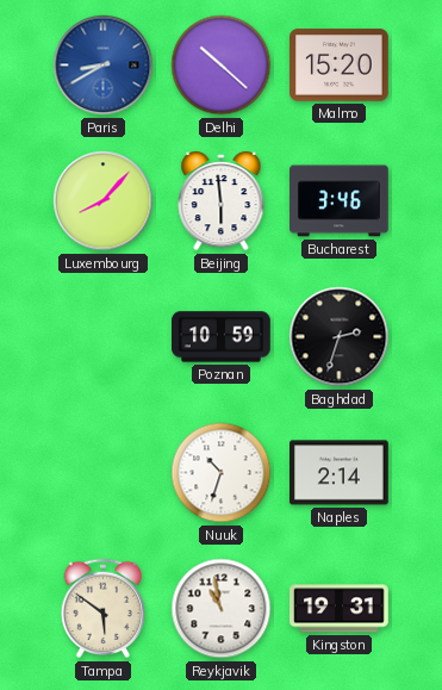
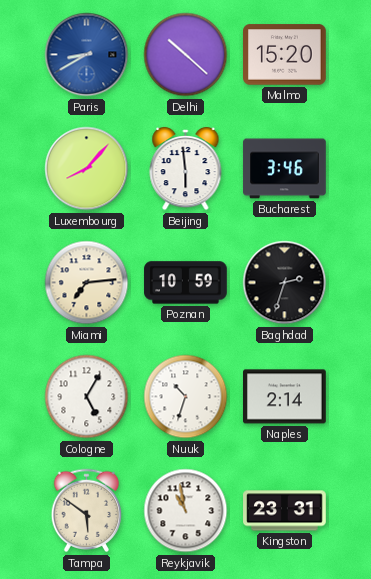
Miami: none -> 7:14
Cologne: none -> 5:05
Kingston: 19:31 -> 23:31
